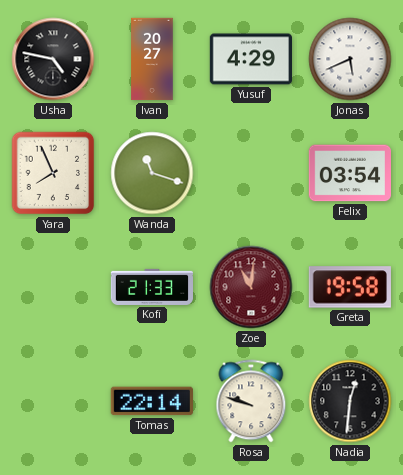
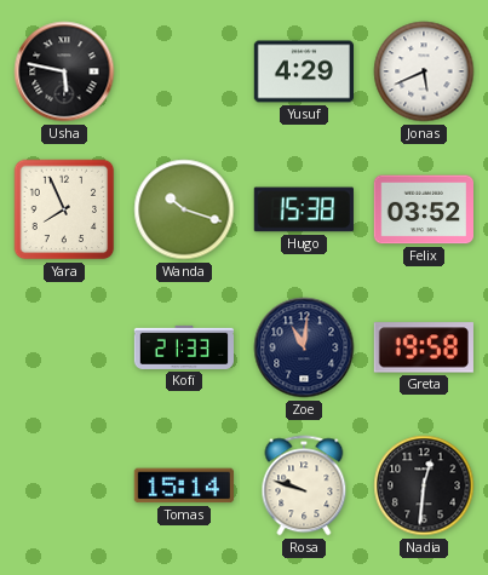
Usha: 4:47 -> 5:47
Ivan: 20:27 -> none
Wanda: 11:18 -> 10:18
Hugo: none -> 15:38
Felix: 03:54 -> 03:52
Zoe dial: burgundy -> navy
Tomas: 22:14 -> 15:14
